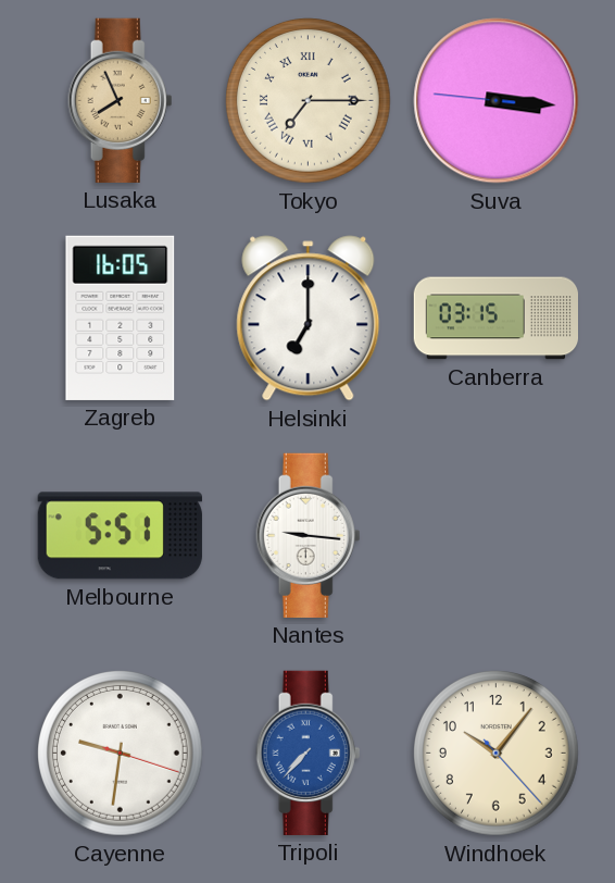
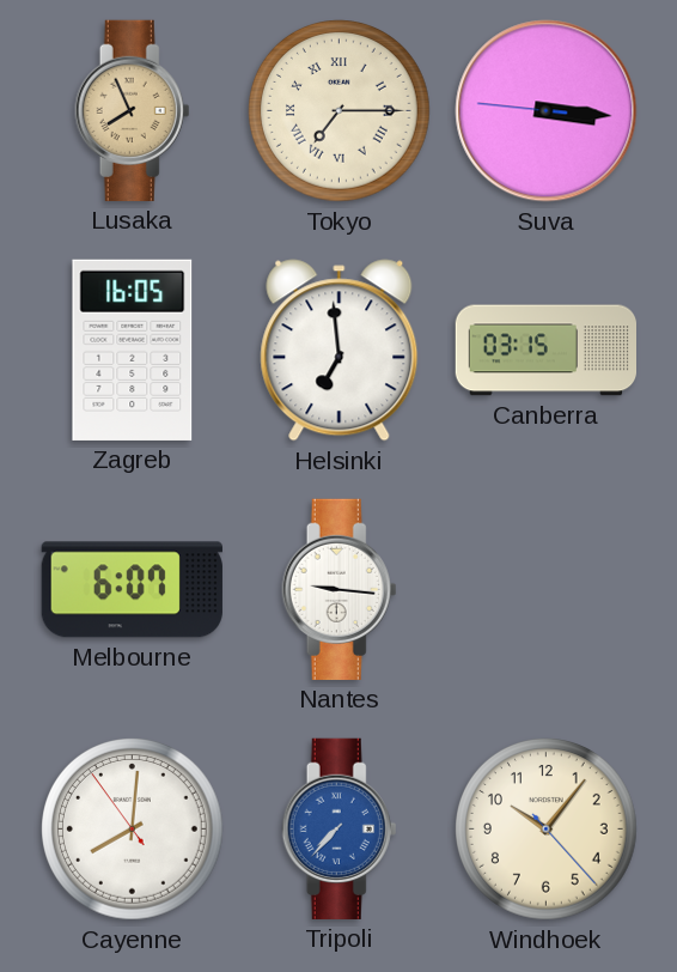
Helsinki: 7:00 -> 6:59
Melbourne: 5:51 -> 6:07
Cayenne: 9:31 -> 8:00
